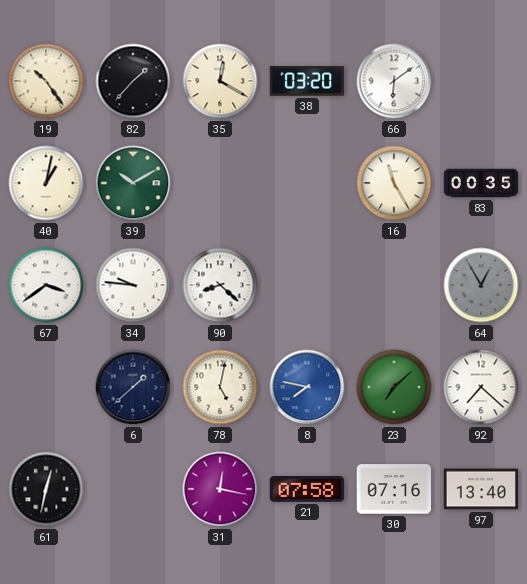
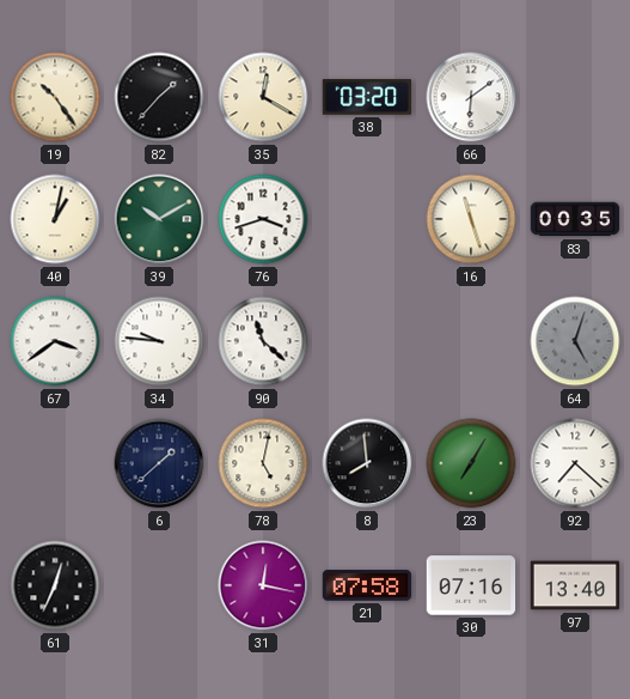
76: none -> 3:42
16: 11:25 -> 11:27
90: 8:22 -> 11:22
64: 12:55 -> 5:03
8: 7:47 -> 7:59
8 dial: blue -> black
23: 7:08 -> 7:05
61: 12:32 -> 12:34
